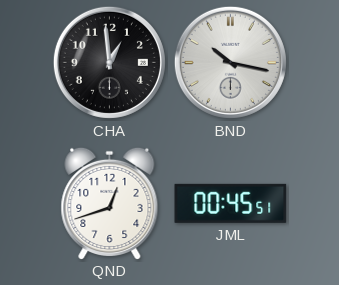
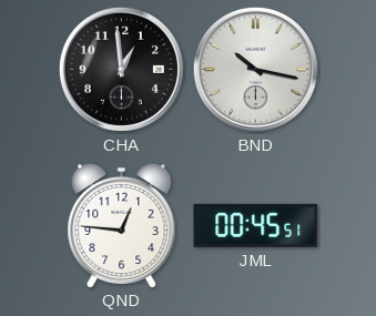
QND: 12:42 -> 12:46
